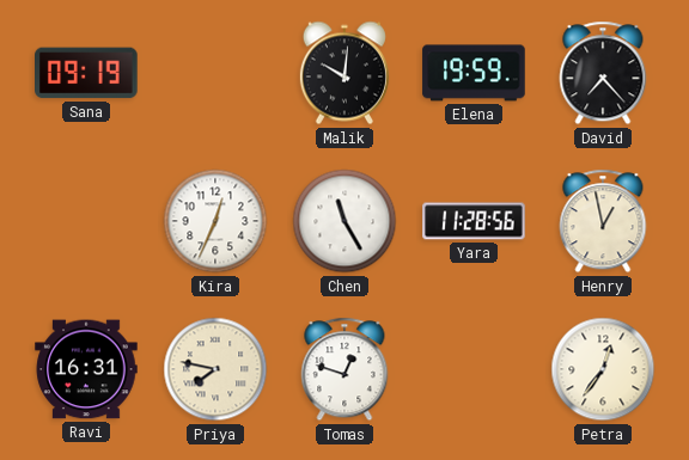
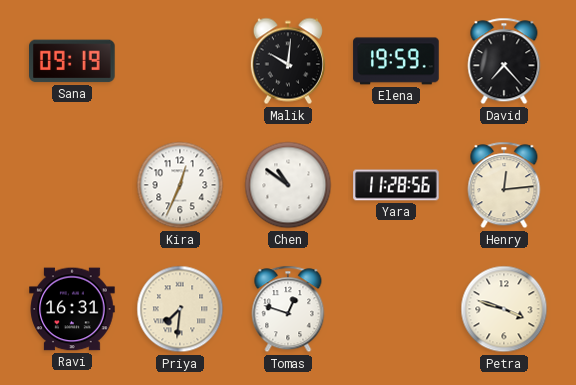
Chen: 11:25 -> 10:51
Henry: 12:58 -> 12:14
Priya: 7:47 -> 7:31
Petra: 12:36 -> 3:48
